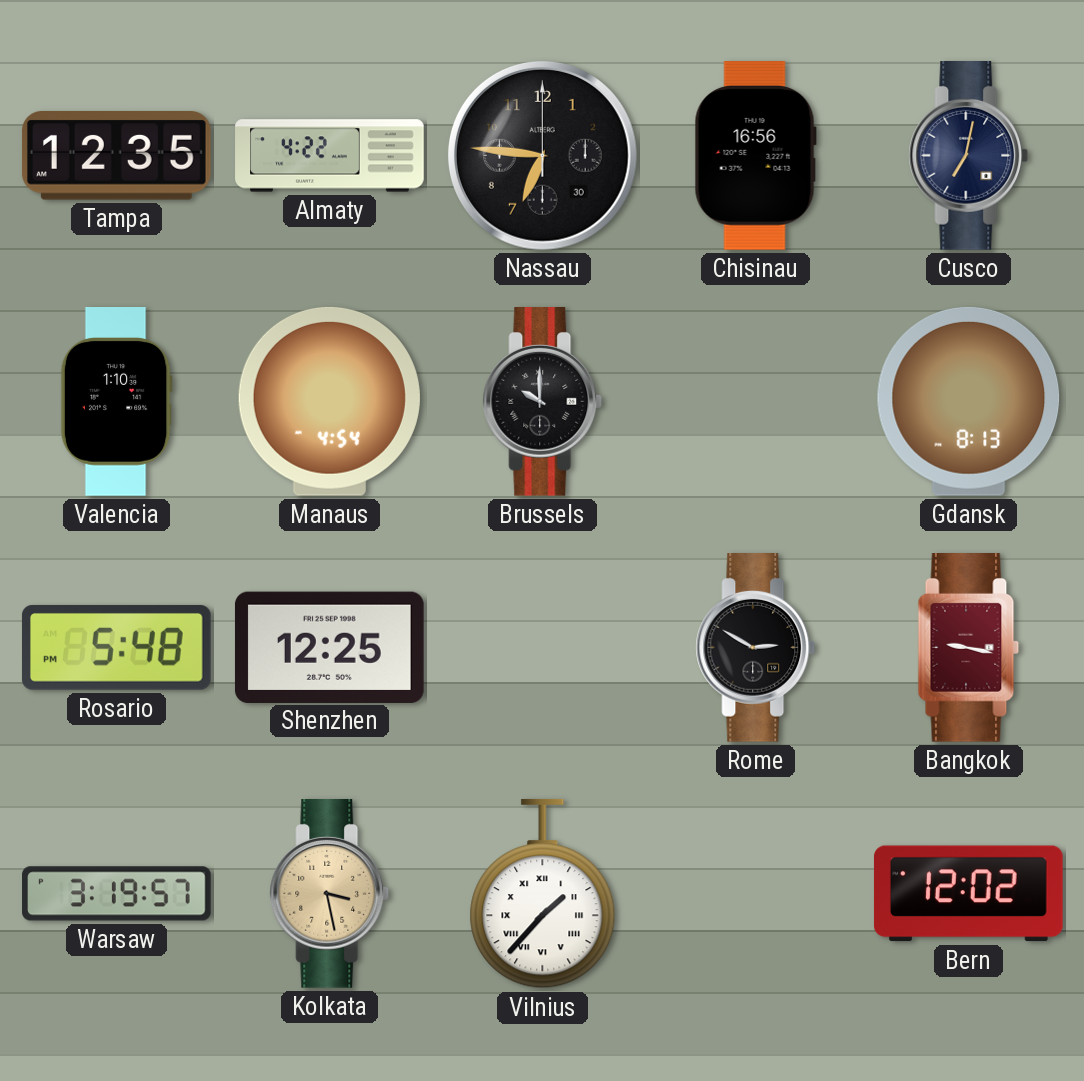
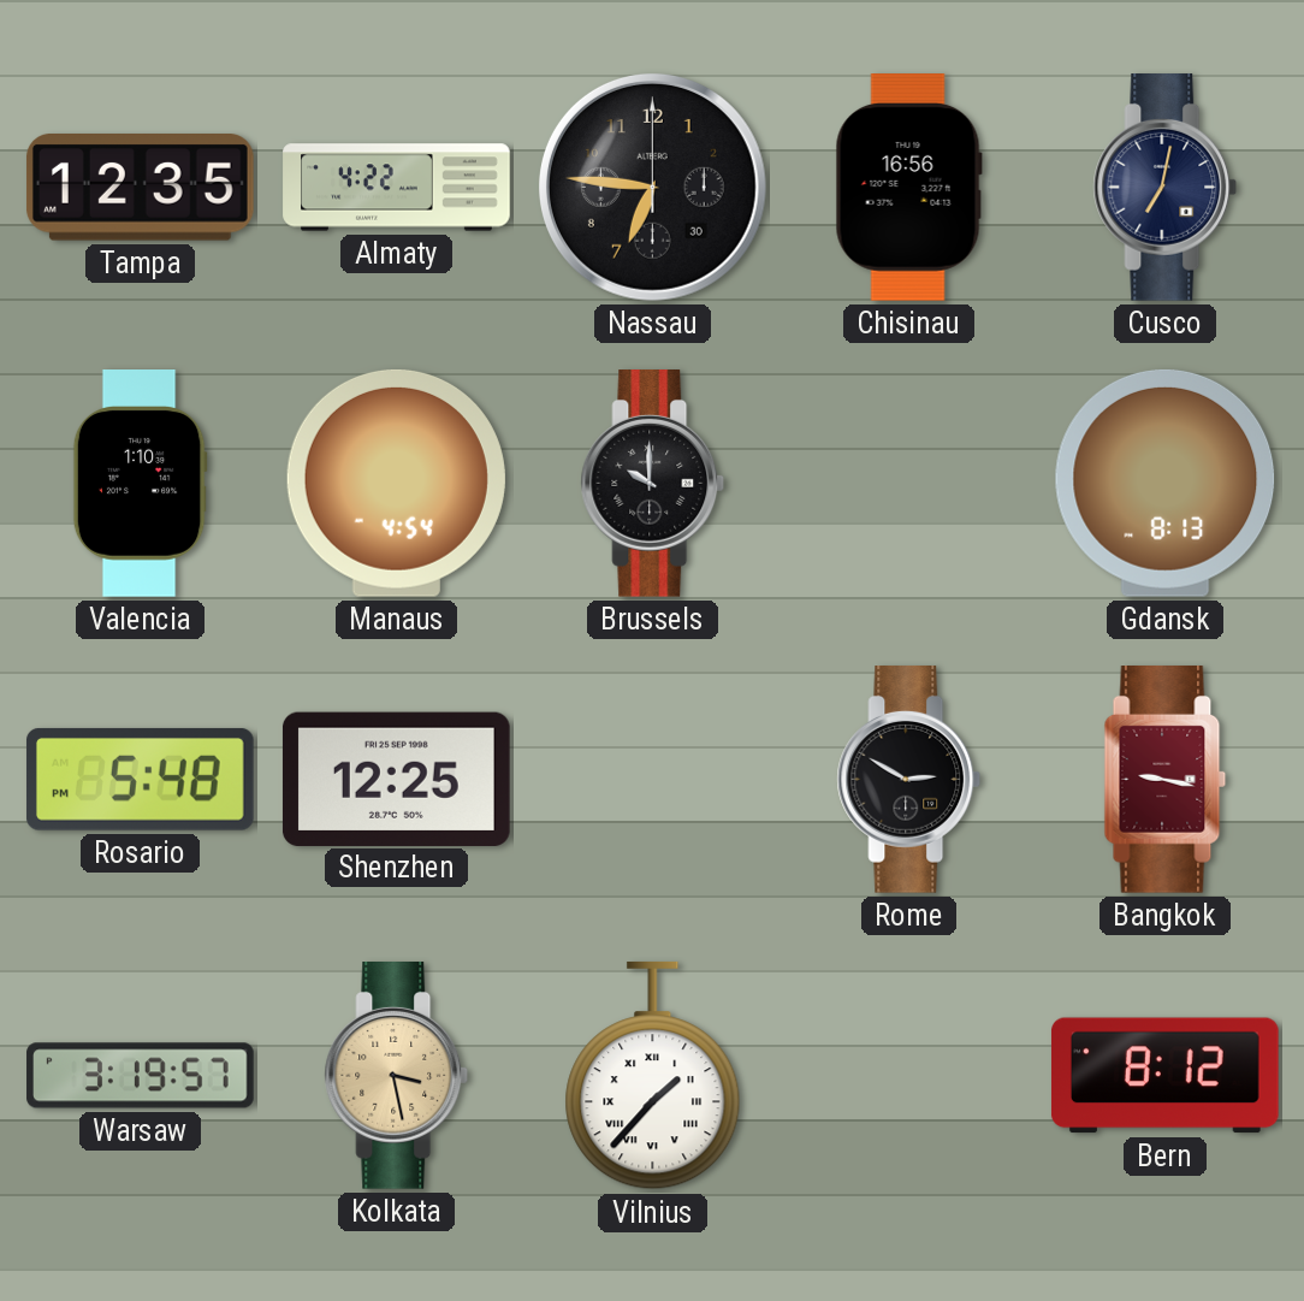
Bern: 12:02 -> 8:12
